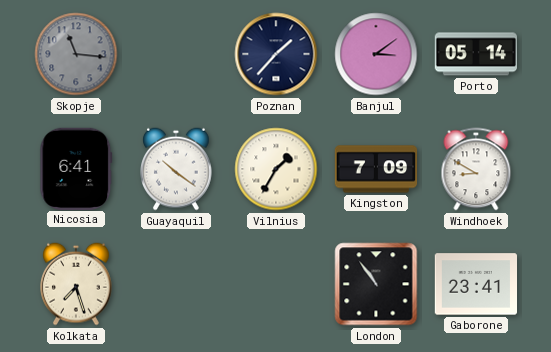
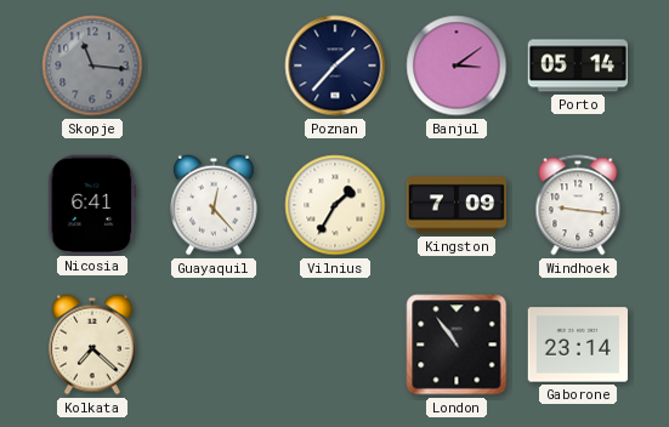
Guayaquil: 10:21 -> 12:23
Windhoek: 8:50 -> 9:16
Kolkata: 7:27 -> 7:22
Gaborone: 23:41 -> 23:14
